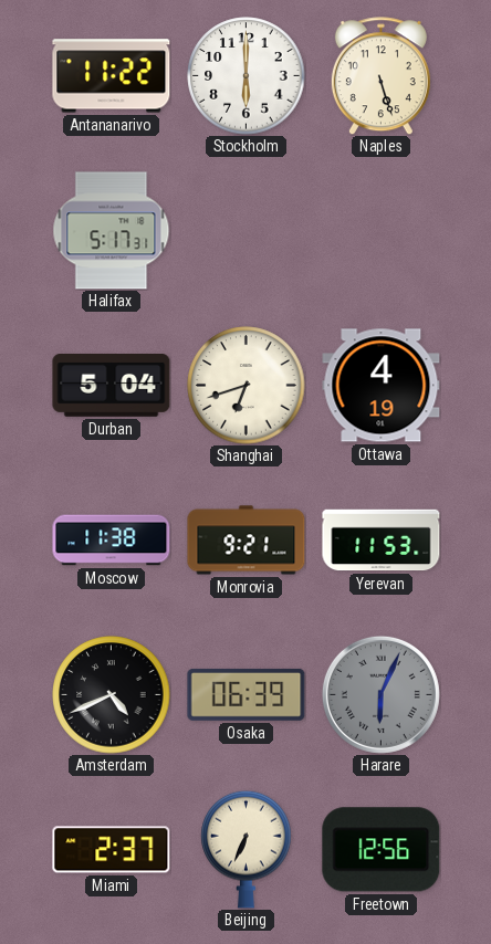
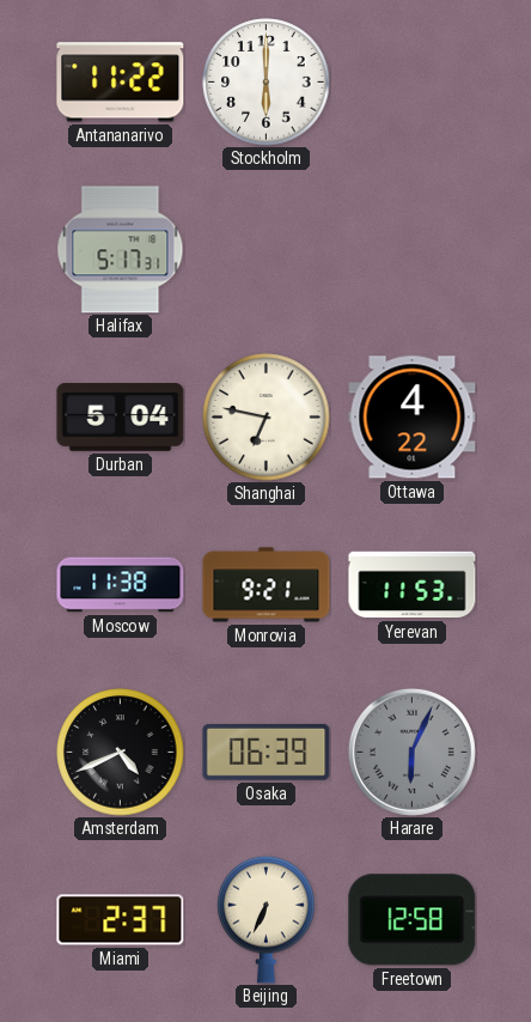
Naples: 5:27 -> none
Shanghai: 6:42 -> 6:47
Ottawa: 4:19 -> 4:22
Freetown: 12:56 -> 12:58
